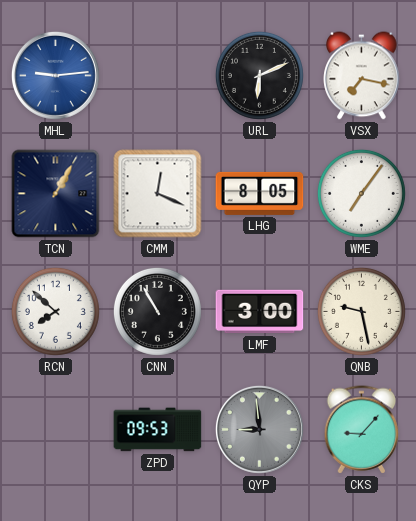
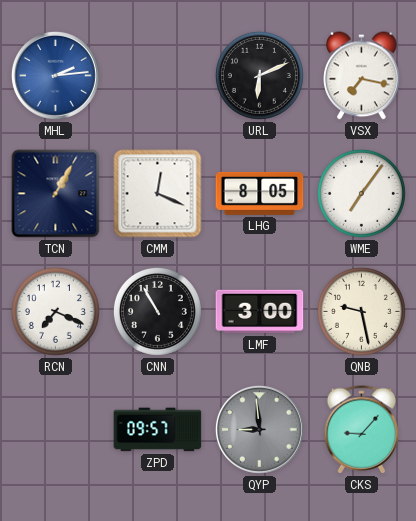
MHL: 9:14 -> 2:14
RCN: 7:52 -> 7:19
ZPD: 09:53 -> 09:57
